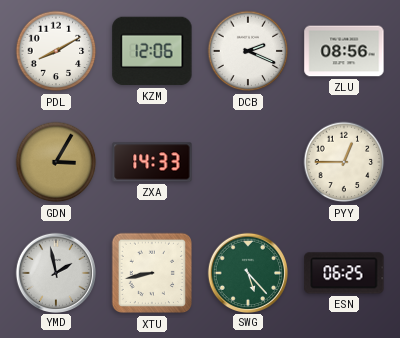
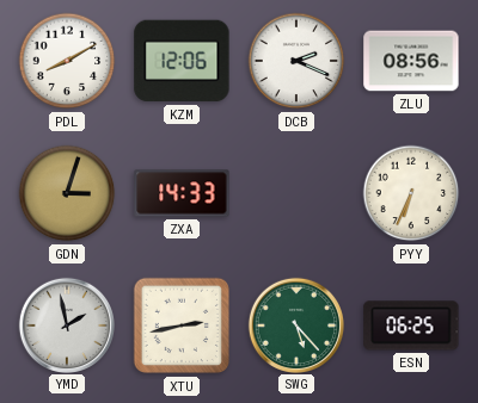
GDN: 3:05 -> 3:03
PYY: 12:45 -> 6:34
XTU: 8:43 -> 2:43
